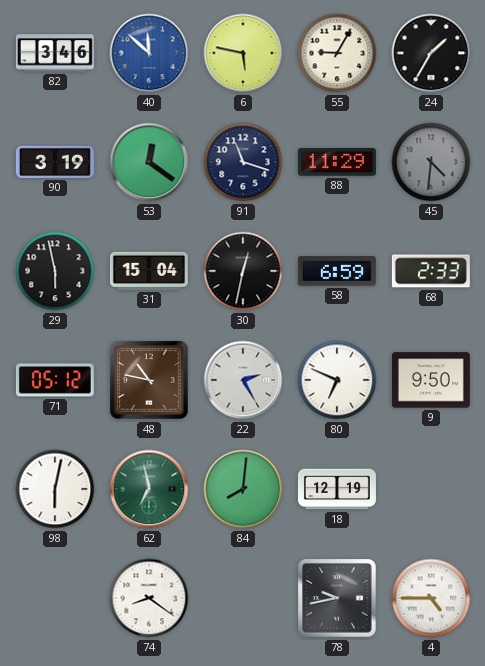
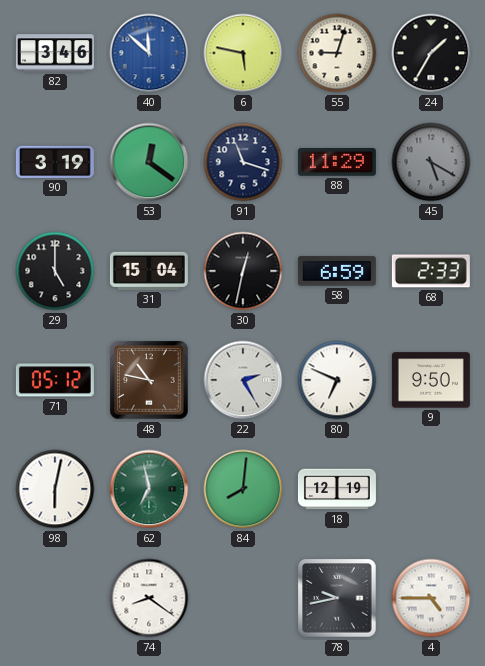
55: 9:05 -> 9:03
45: 4:31 -> 5:20
29: 5:58 -> 5:00
